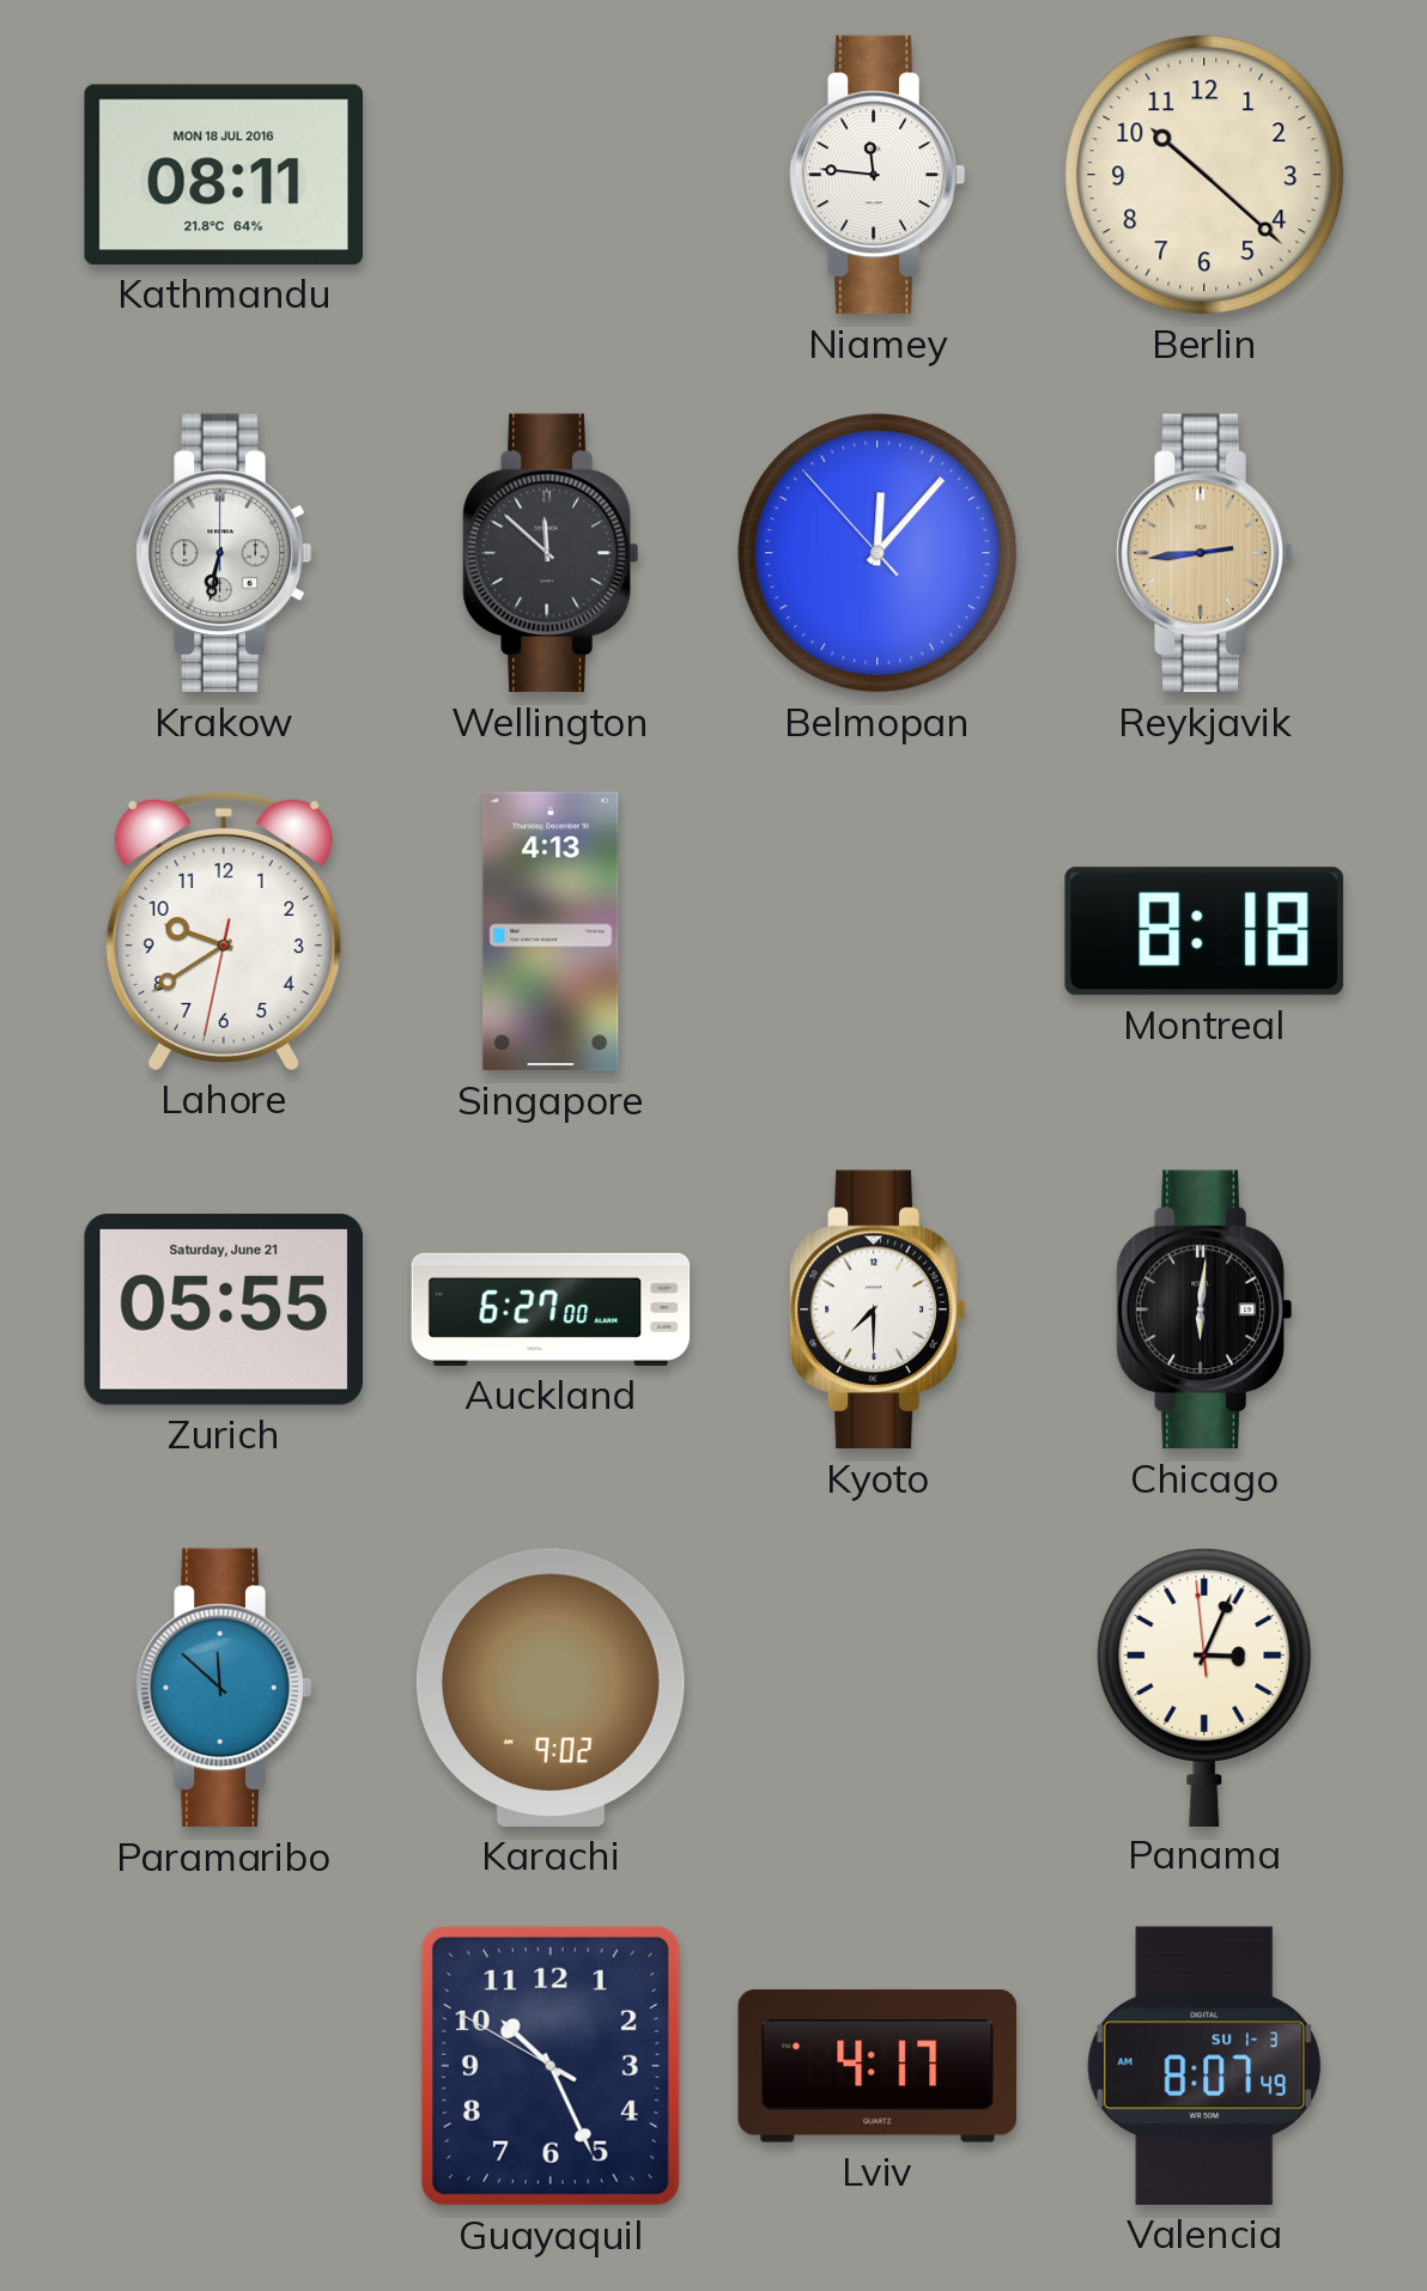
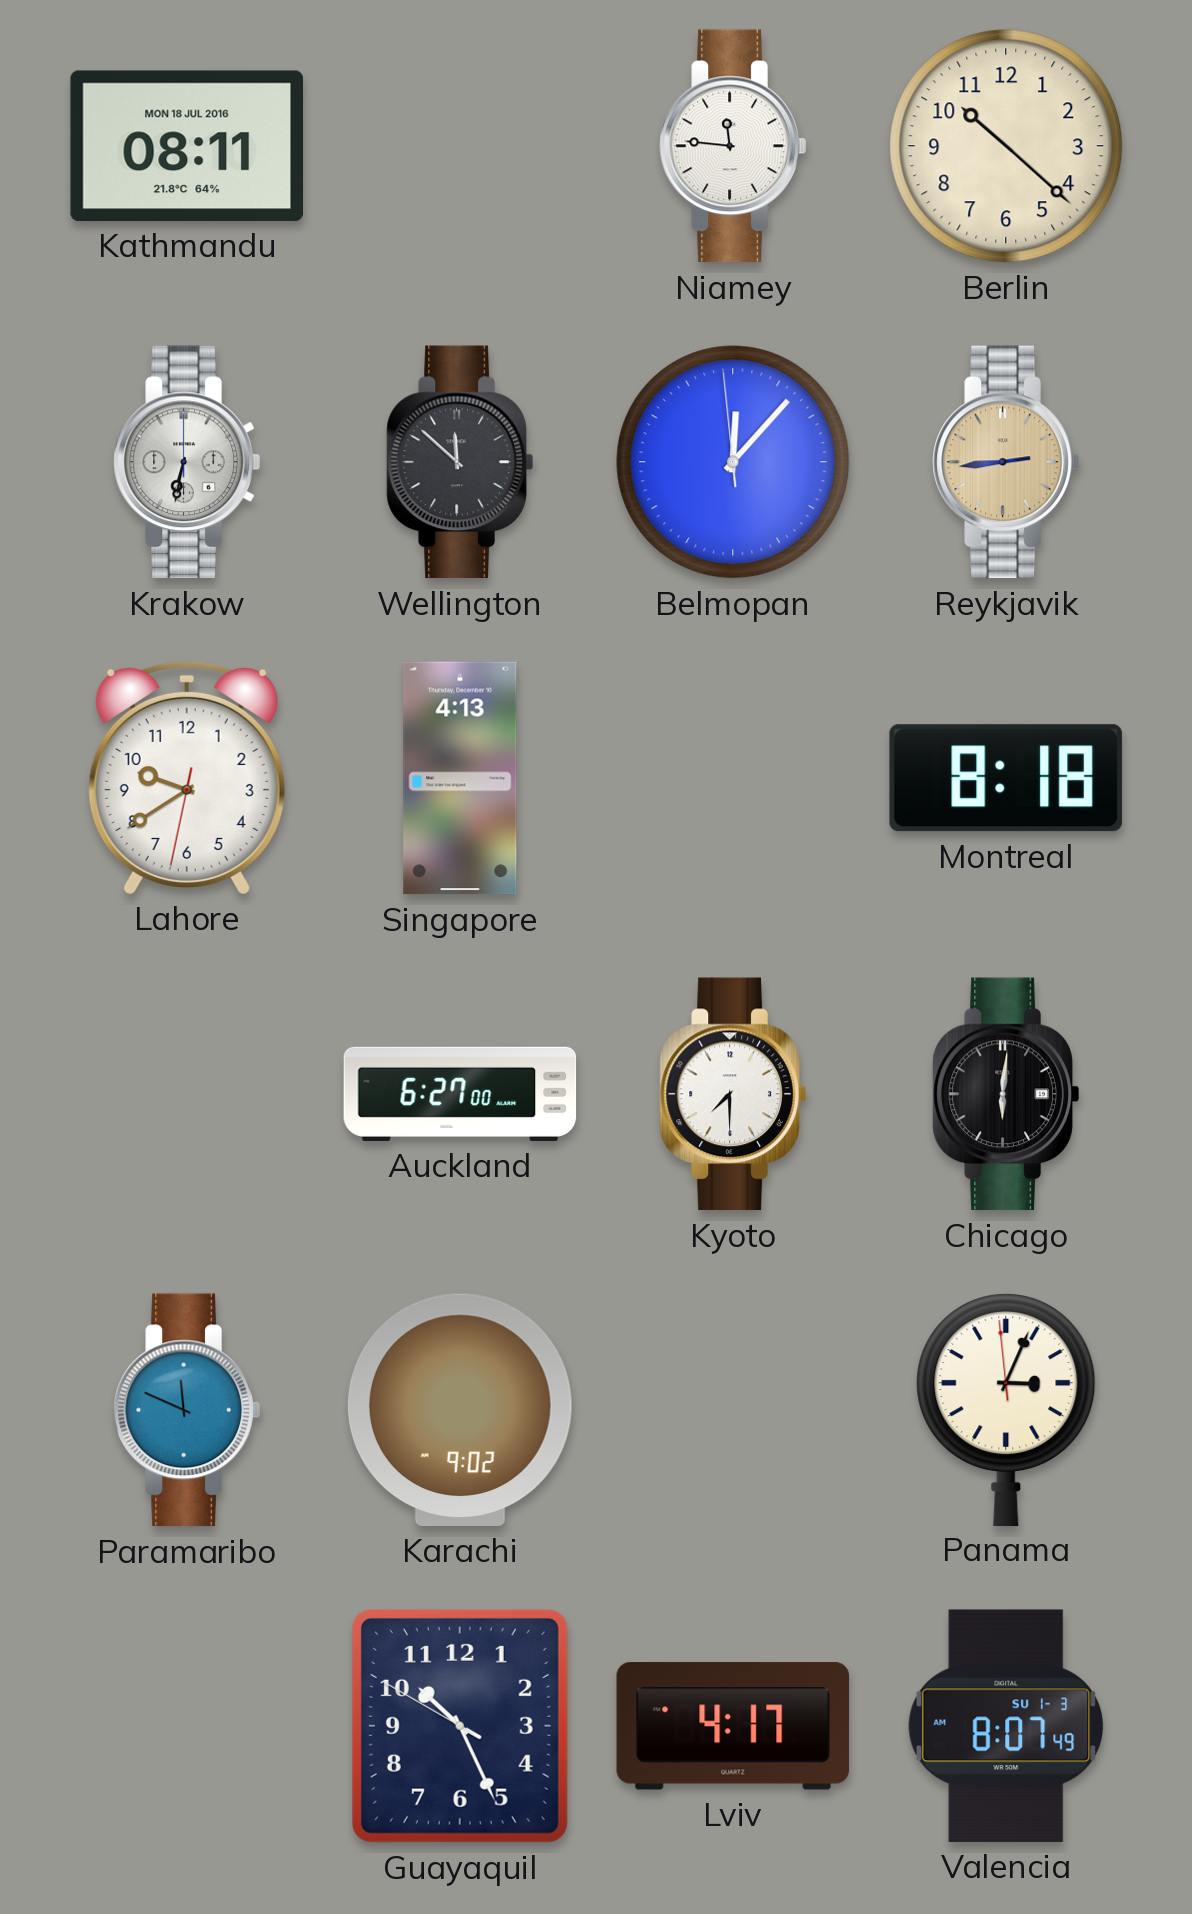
Belmopan: 12:06:53 -> 12:06:59
Zurich: 05:55 -> none
Paramaribo: 11:52 -> 11:49
